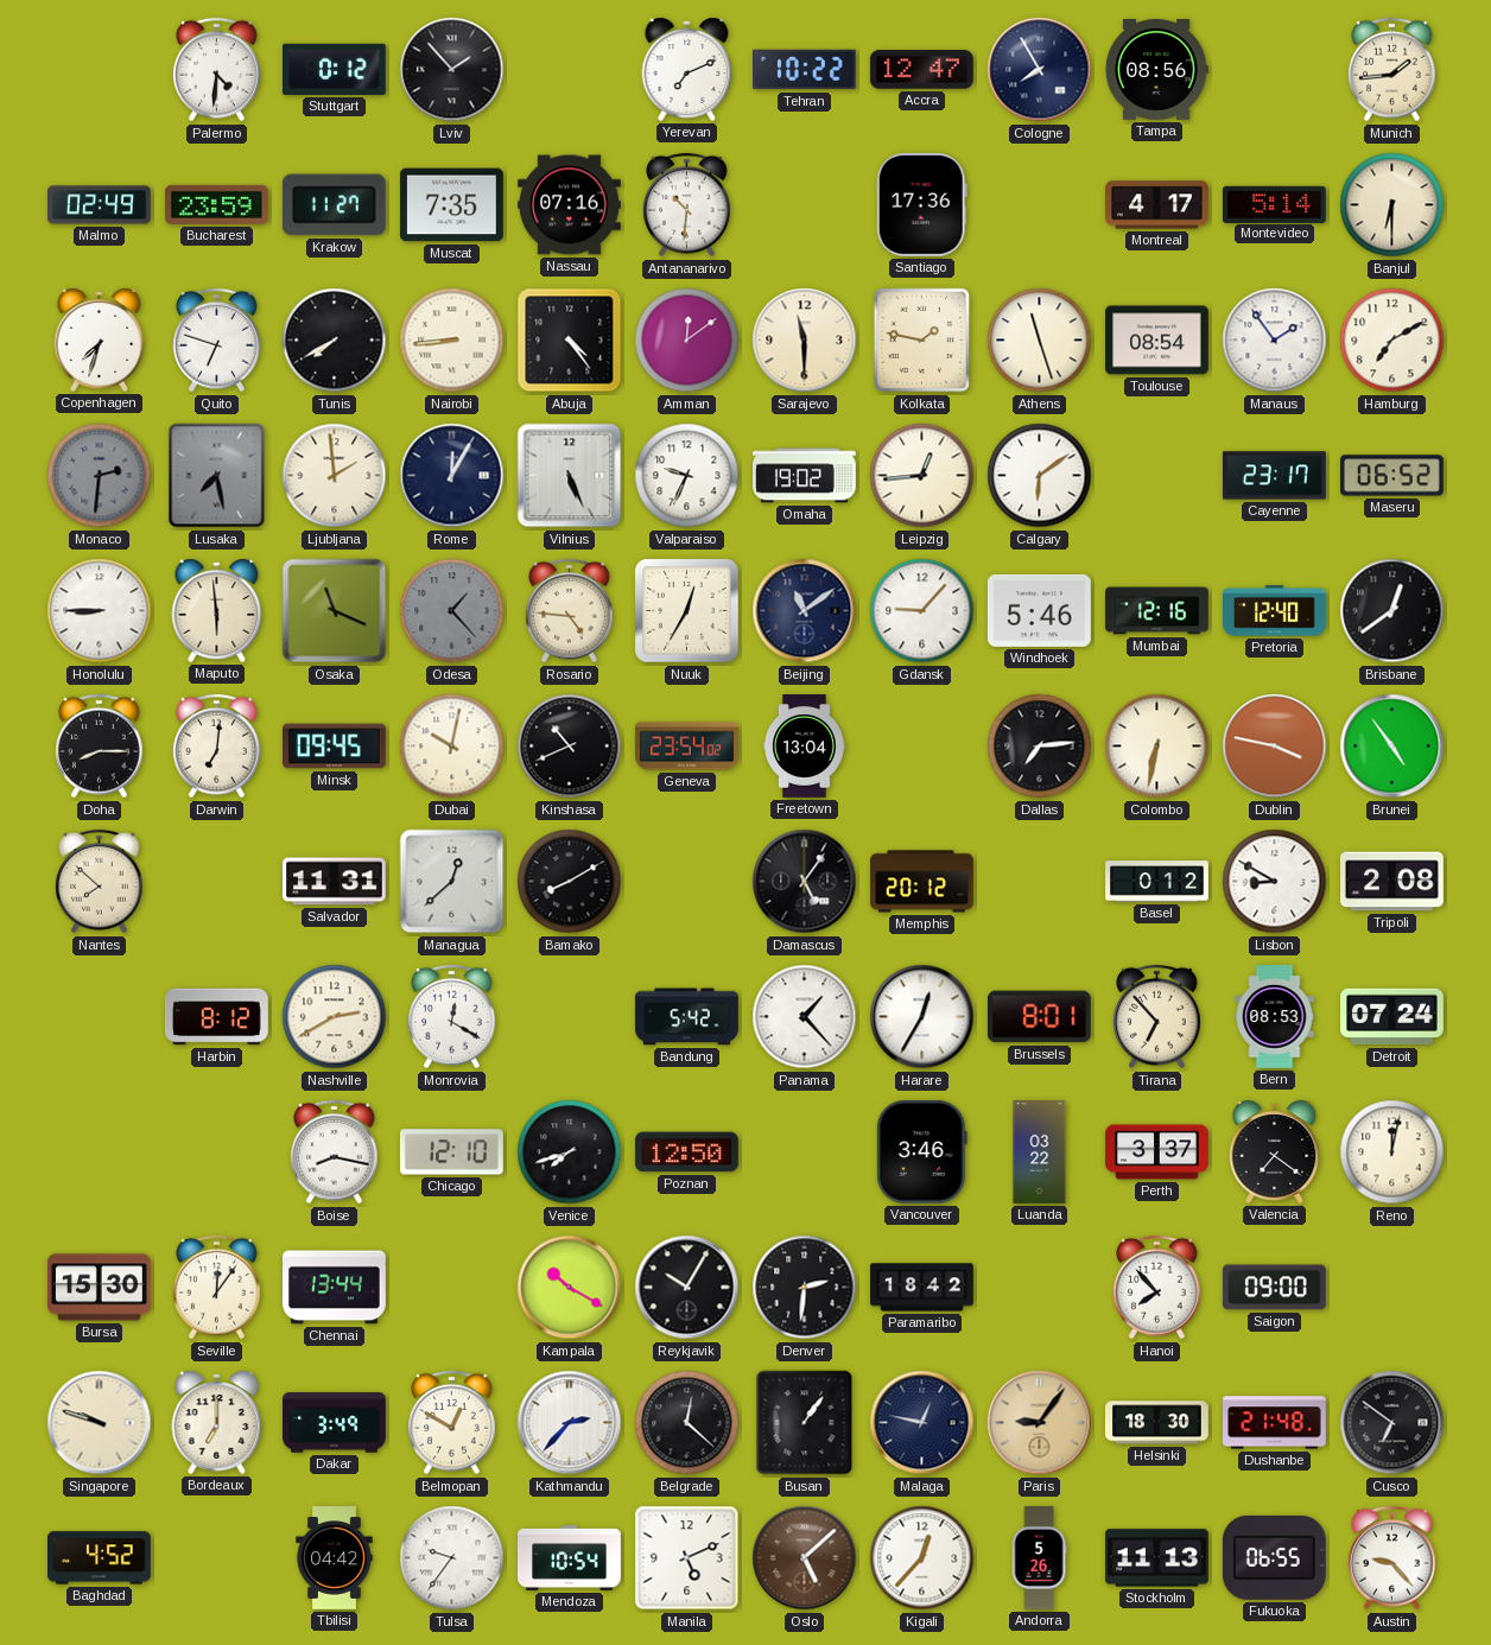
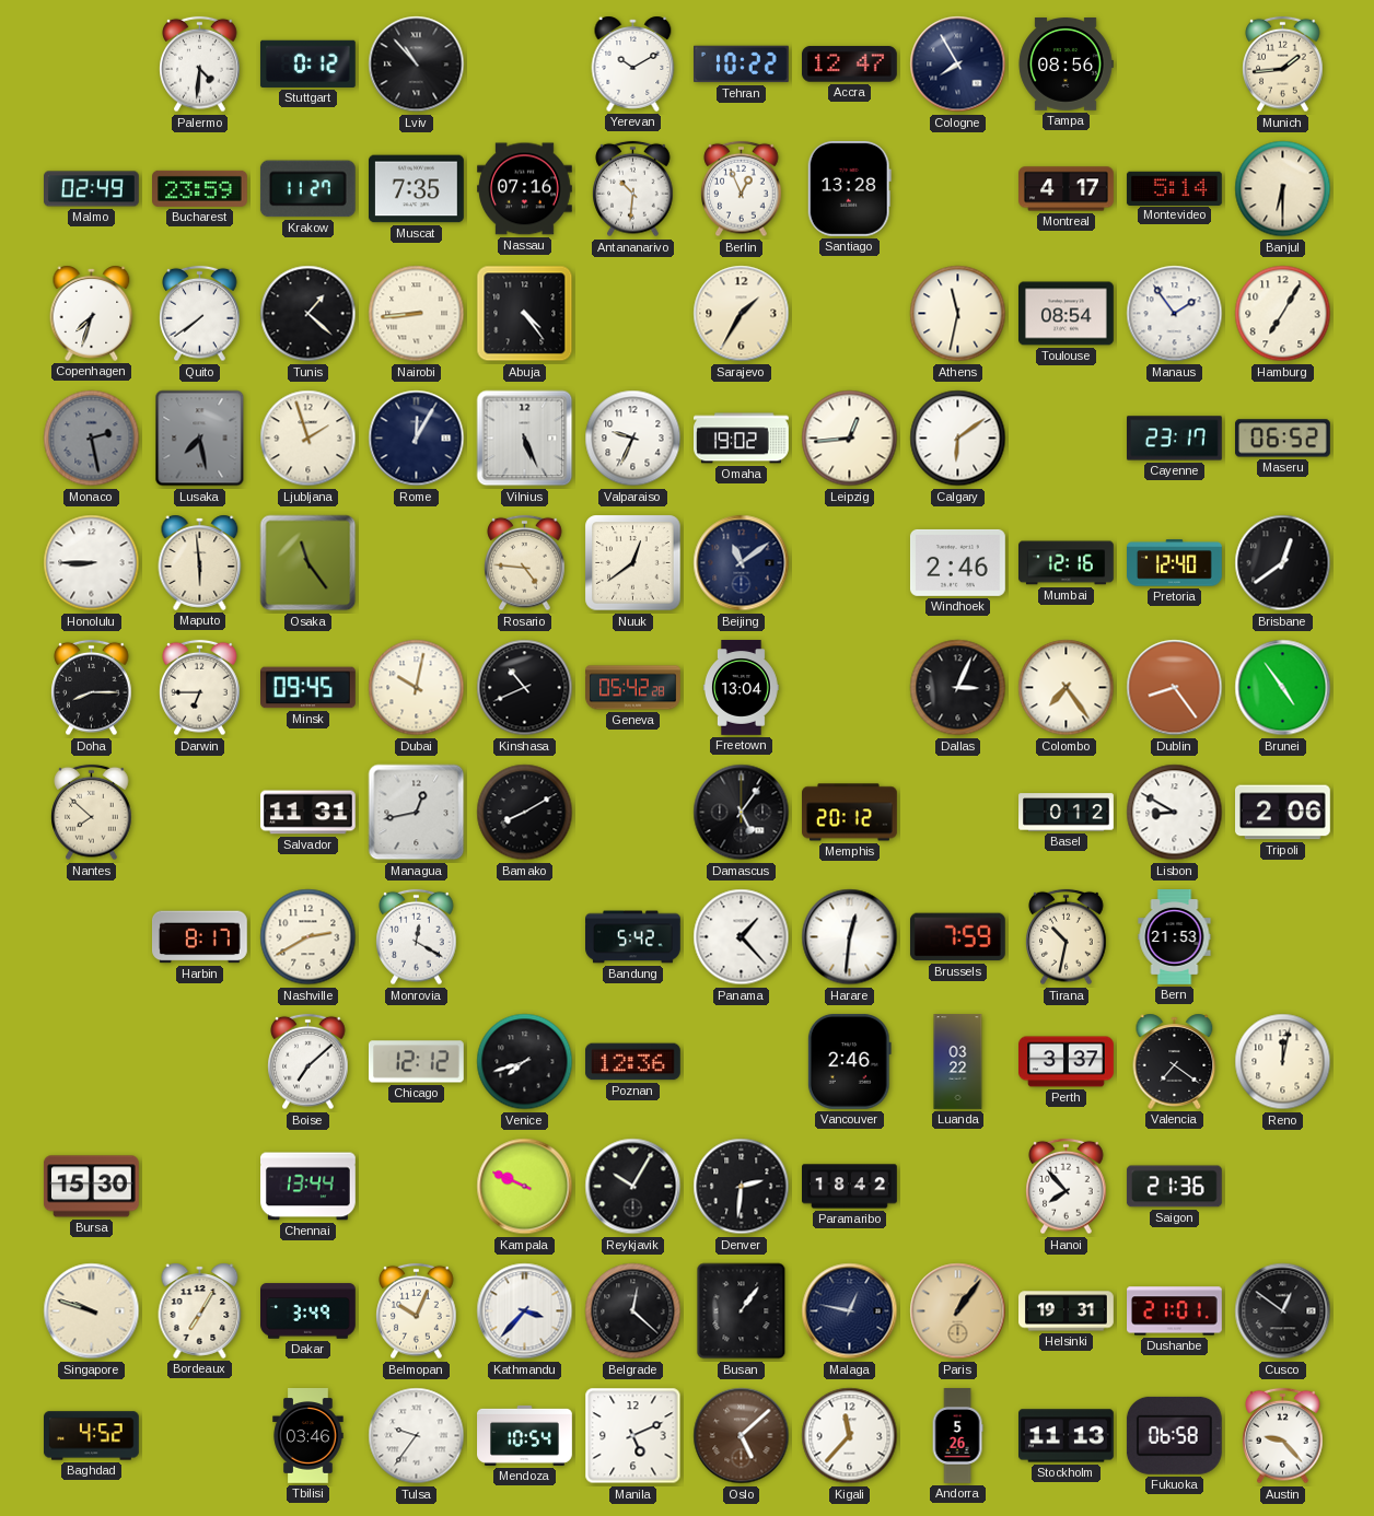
Lviv: 1:53 -> 10:53
Yerevan: 7:11 -> 10:10
Berlin: none -> 12:56
Santiago: 17:36 -> 13:28
Quito: 6:48 -> 7:39
Tunis: 7:40 -> 1:22
Amman: 12:09 -> none
Sarajevo: 11:30 -> 1:35
Kolkata: 1:47 -> none
Athens: 11:27 -> 11:32
Hamburg: 7:10 -> 7:05
Monaco: 2:31 -> 2:28
Ljubljana: 1:59 -> 1:57
Osaka: 11:19 -> 11:24
Odesa: 1:23 -> none
Nuuk: 12:35 -> 12:39
Gdansk: 9:07 -> none
Windhoek: 5:46 -> 2:46
Darwin: 7:01 -> 6:45
Geneva: 23:54 -> 05:42
Dallas: 7:14 -> 3:04
Colombo: 6:32 -> 7:24
Dublin: 3:47 -> 8:24
Managua: 12:38 -> 12:43
Tripoli: 2:08 -> 2:06
Harbin: 8:12 -> 8:17
Harare: 12:35 -> 12:31
Brussels: 8:01 -> 7:59
Tirana: 6:53 -> 10:32
Bern: 08:53 -> 21:53
Detroit: 07:24 -> none
Boise: 8:17 -> 7:08
Chicago: 12:10 -> 12:12
Poznan: 12:50 -> 12:36
Vancouver: 3:46 -> 2:46
Seville: 12:06 -> none
Kampala: 10:20 -> 9:49
Saigon: 09:00 -> 21:36
Bordeaux: 7:00 -> 7:05
Belmopan: 12:50 -> 10:04
Kathmandu: 2:37 -> 3:37
Paris: 9:06 -> 1:06
Helsinki: 18:30 -> 19:31
Dushanbe: 21:48 -> 21:01
Cusco: 6:51 -> 12:51
Tbilisi: 04:42 -> 03:46
Kigali: 12:37 -> 11:37
Fukuoka: 06:55 -> 06:58
